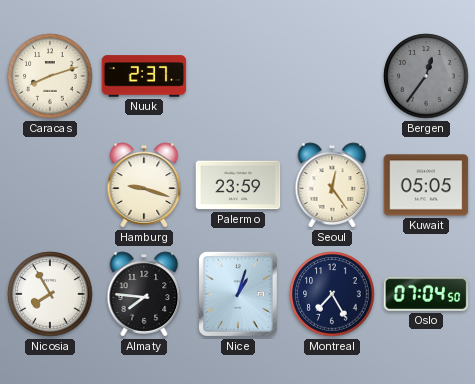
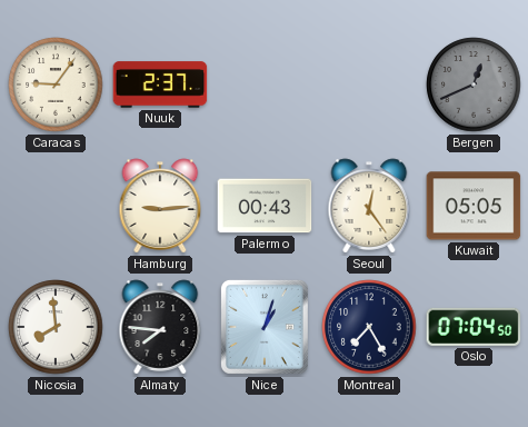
Caracas: 8:12 -> 9:06
Bergen: 12:36 -> 12:41
Hamburg: 9:18 -> 9:14
Palermo: 23:59 -> 00:43
Nicosia: 7:55 -> 7:59
